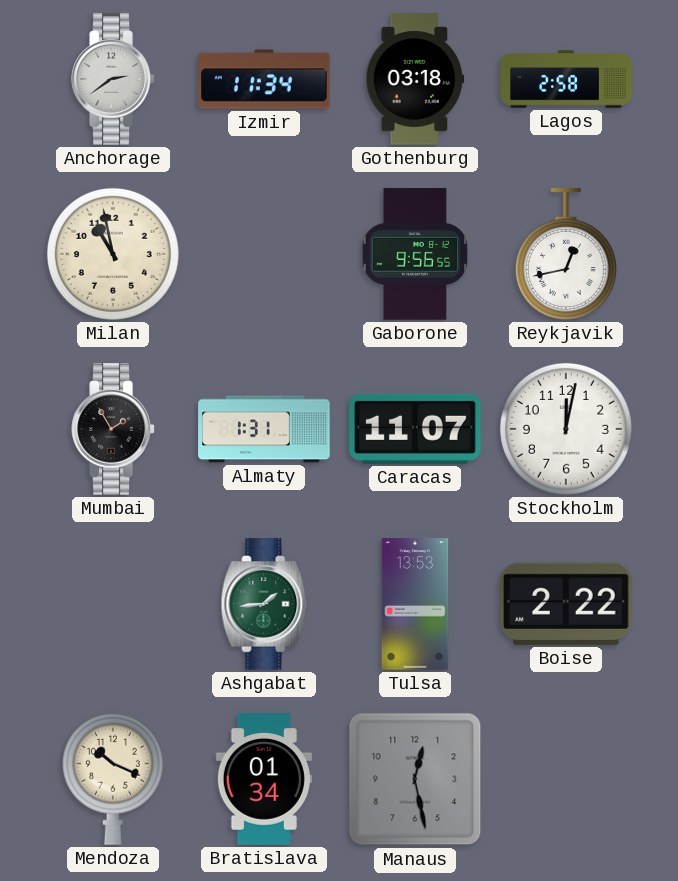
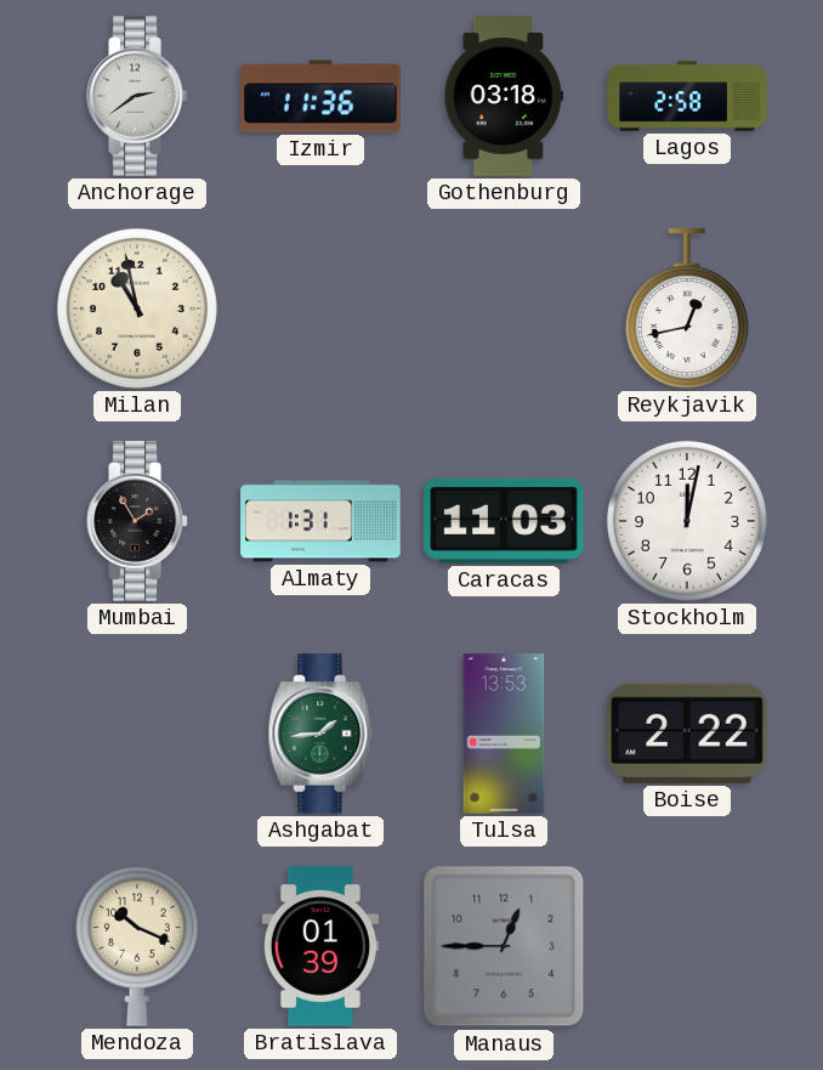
Izmir: 11:34 -> 11:36
Gaborone: 9:56 -> none
Caracas: 11:07 -> 11:03
Bratislava: 01:34 -> 01:39
Manaus: 12:28 -> 12:45
